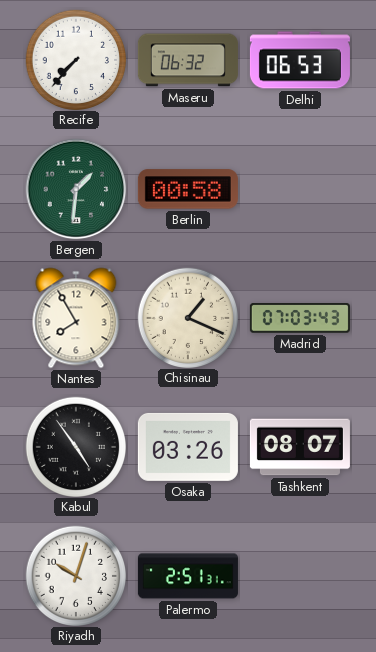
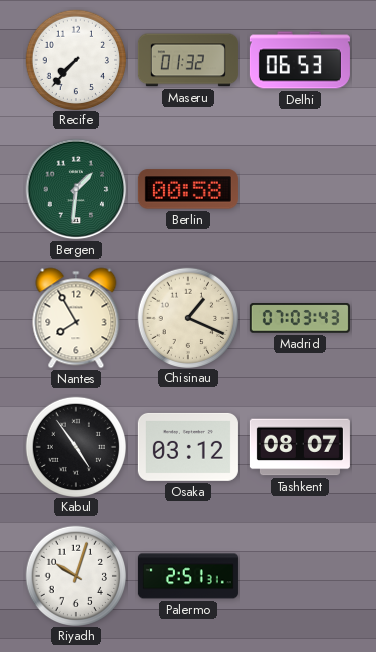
Maseru: 06:32 -> 01:32
Osaka: 03:26 -> 03:12
